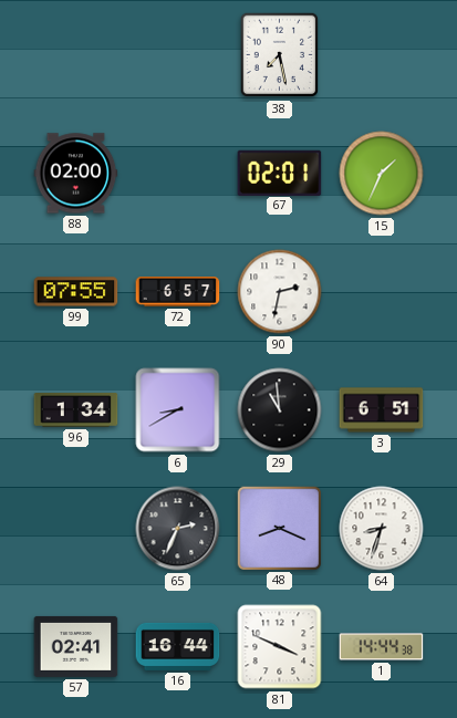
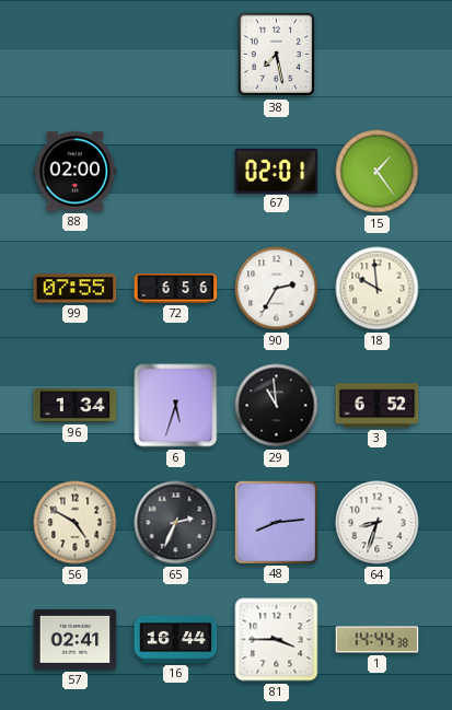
15: 1:34 -> 1:24
72: 6:57 -> 6:56
90: 2:32 -> 2:35
18: none -> 9:59
6: 8:40 -> 5:33
3: 6:51 -> 6:52
56: none -> 4:50
48: 8:19 -> 8:14
81: 3:49 -> 3:45
